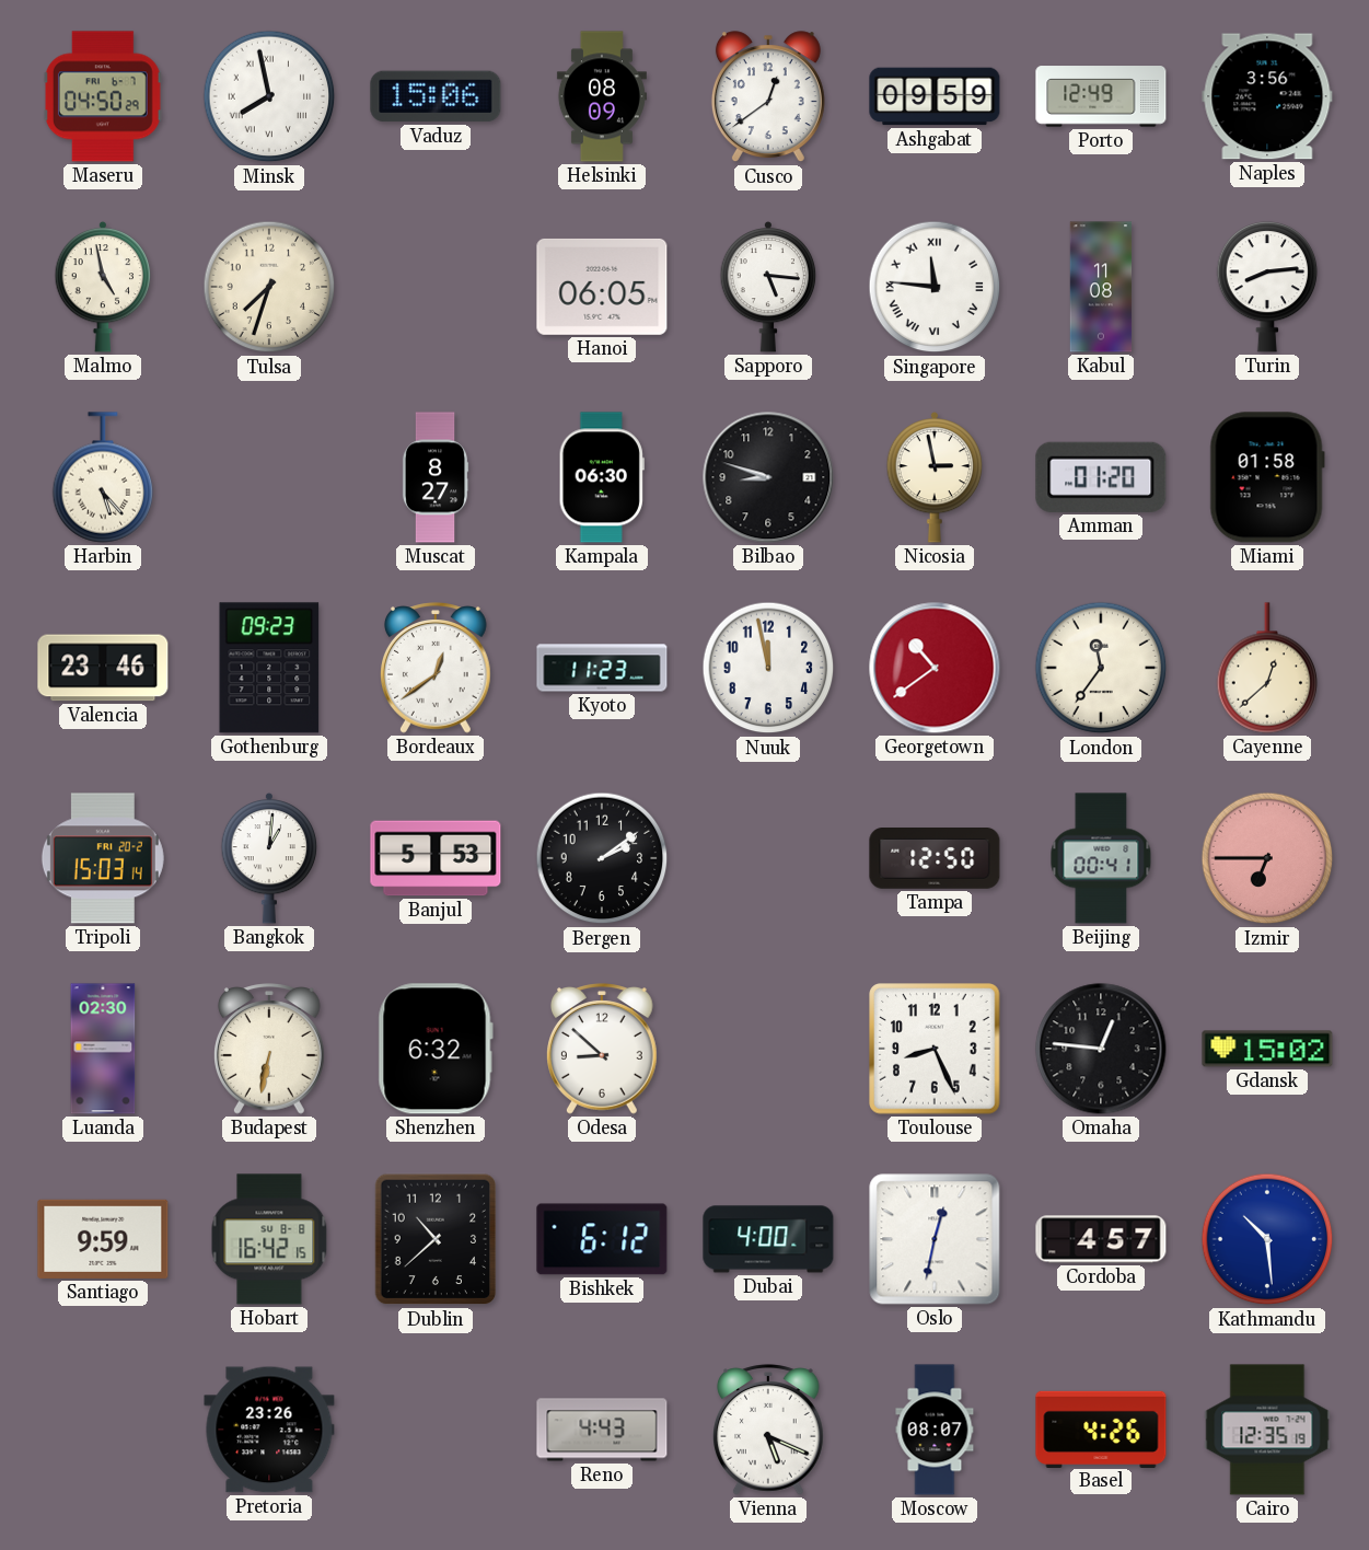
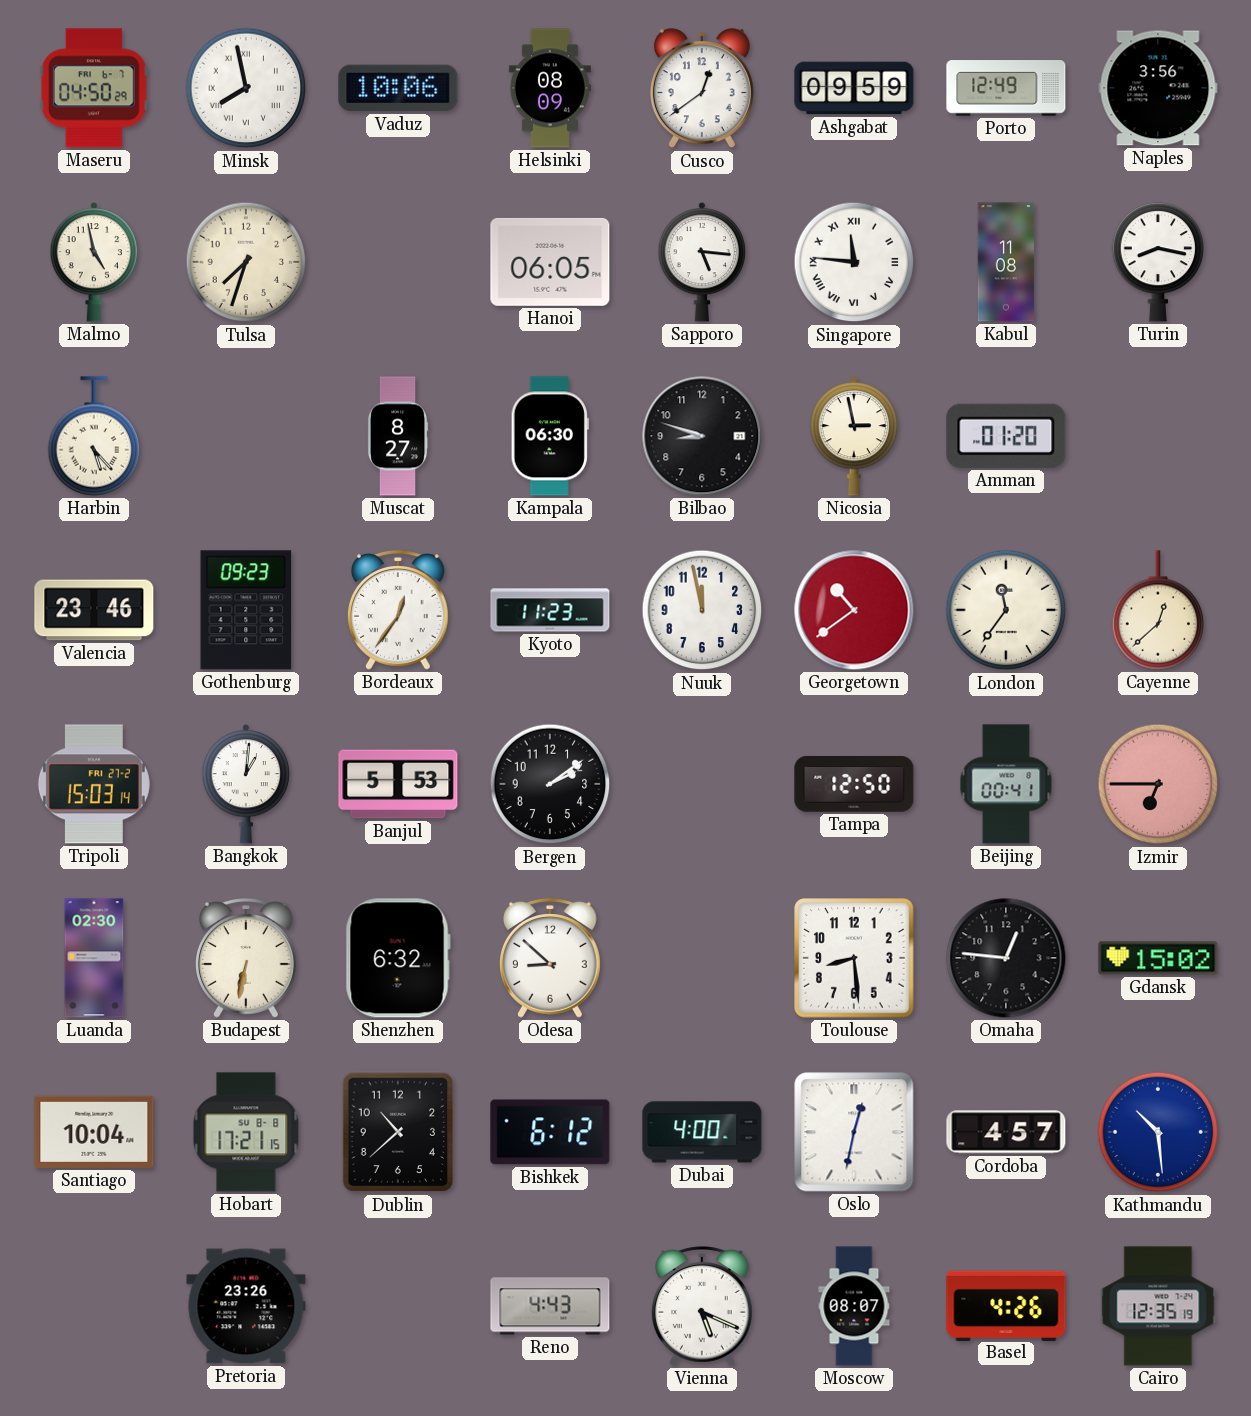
Vaduz: 15:06 -> 10:06
Turin: 8:14 -> 8:17
Miami: 01:58 -> none
Bordeaux: 12:39 -> 12:36
Tripoli date: FRI 20-2 -> FRI 27-2
Toulouse: 8:26 -> 8:29
Santiago: 9:59 -> 10:04
Hobart: 16:42 -> 17:21
